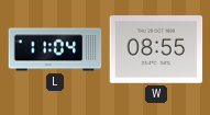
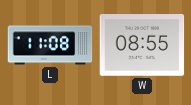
L: 11:04 -> 11:08
